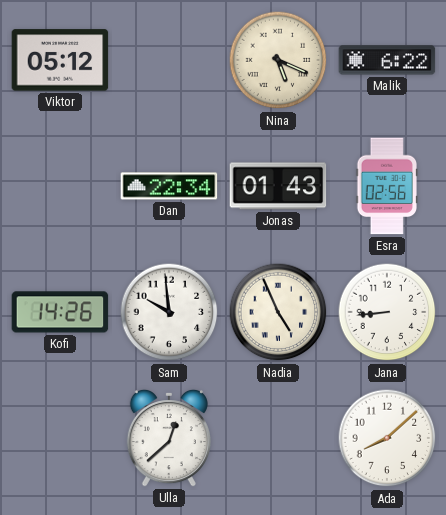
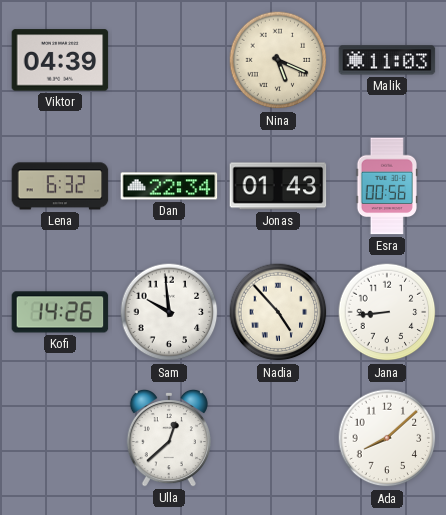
Viktor: 05:12 -> 04:39
Malik: 6:22 -> 11:03
Lena: none -> 6:32
Esra: 02:56 -> 00:56
Nadia: 4:56 -> 4:53
